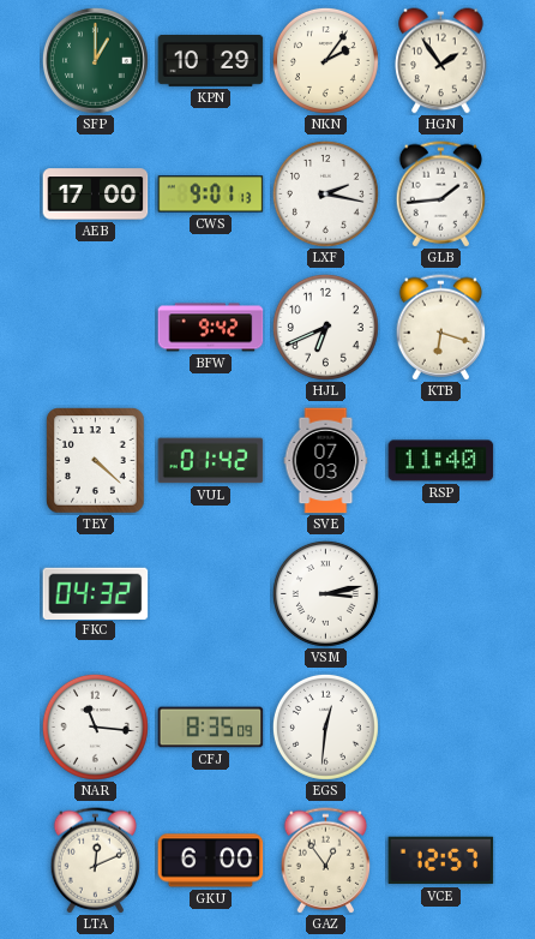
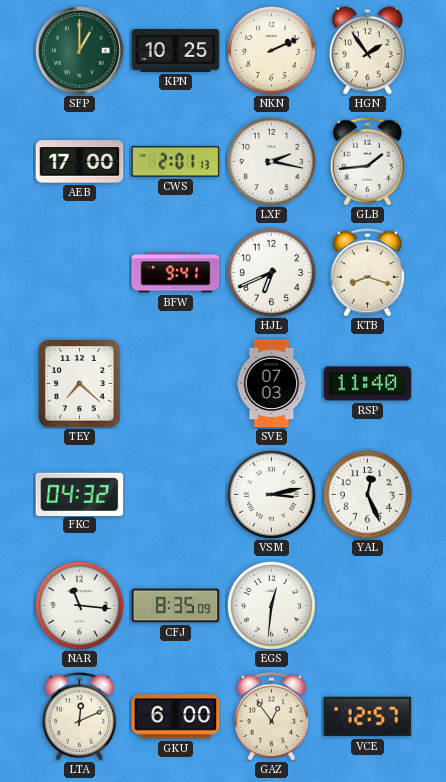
KPN: 10:29 -> 10:25
NKN: 2:06 -> 2:11
CWS: 9:01 -> 2:01
BFW: 9:42 -> 9:41
KTB: 6:18 -> 8:18
TEY: 4:22 -> 7:22
VUL: 01:42 -> none
YAL: none -> 12:26
